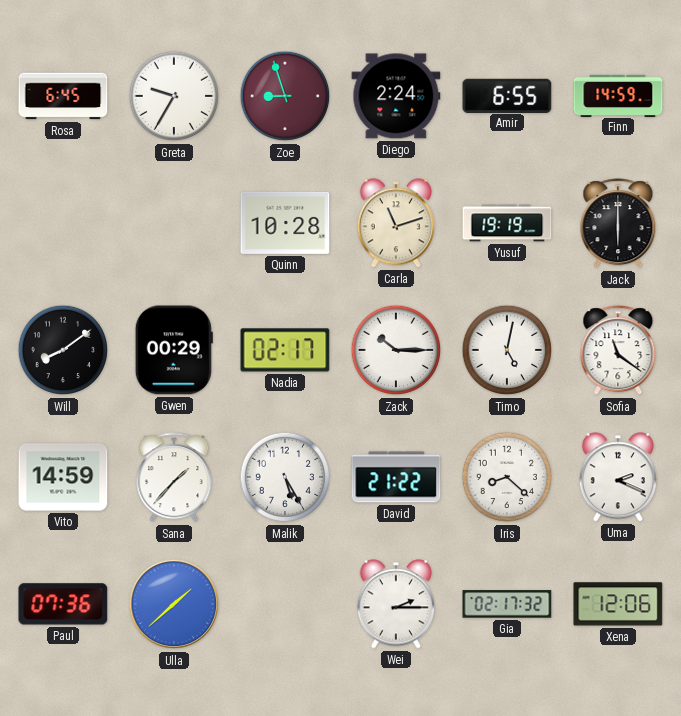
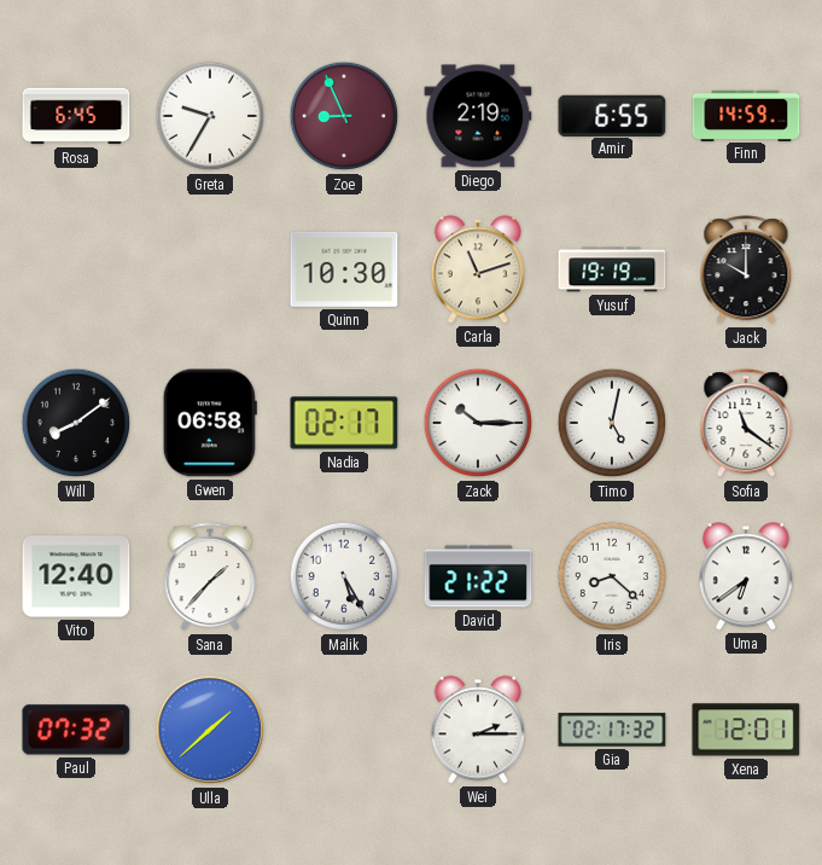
Zoe: 8:57 -> 8:56
Diego: 2:24 -> 2:19
Quinn: 10:28 -> 10:30
Jack: 6:00 -> 10:00
Gwen: 00:29 -> 06:58
Vito: 14:59 -> 12:40
Uma: 2:19 -> 6:39
Paul: 07:36 -> 07:32
Xena: 12:06 -> 12:01
